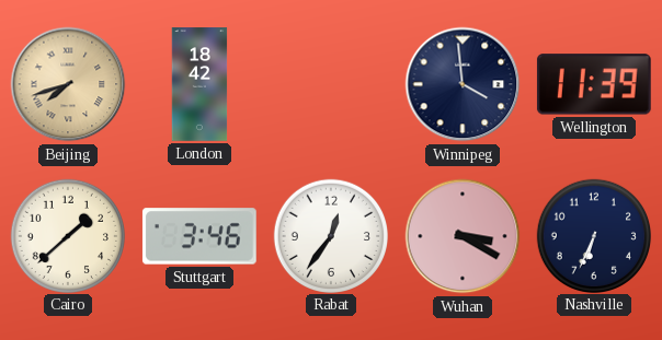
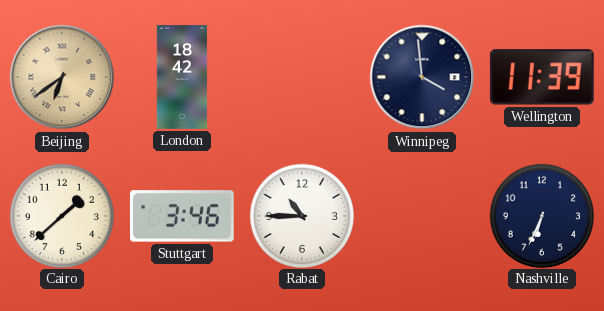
Beijing: 7:42 -> 6:39
Rabat: 12:36 -> 10:45
Wuhan: 3:20 -> none
